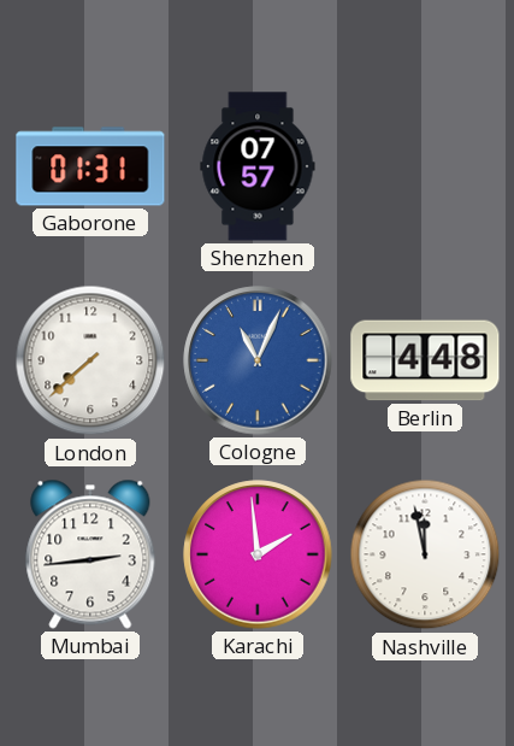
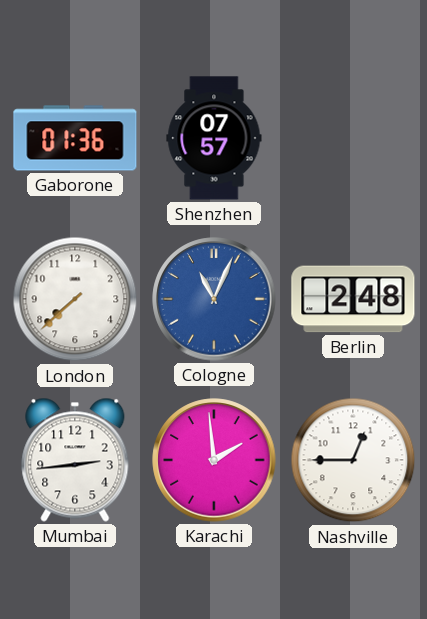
Gaborone: 01:31 -> 01:36
Berlin: 4:48 -> 2:48
Nashville: 11:58 -> 12:45
